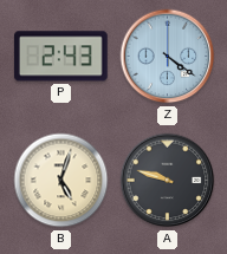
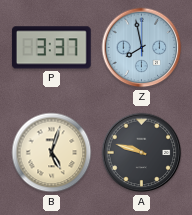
P: 2:43 -> 3:37
Z: 4:21 -> 7:58
